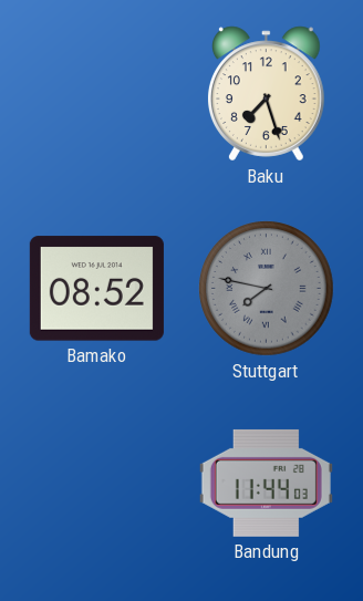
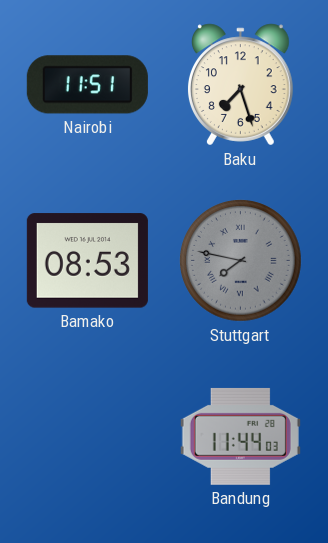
Nairobi: none -> 11:51
Bamako: 08:52 -> 08:53
